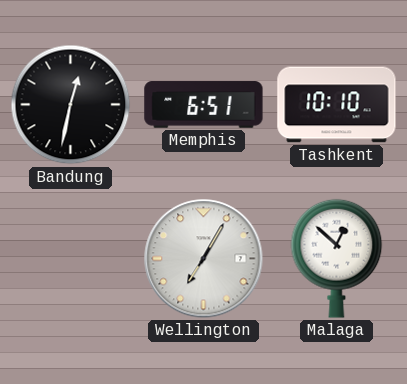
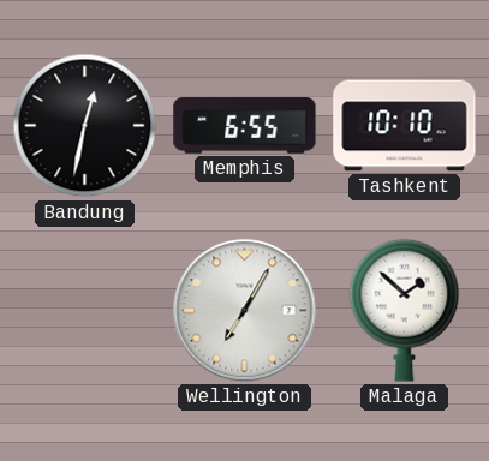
Memphis: 6:51 -> 6:55
Malaga: 12:52 -> 1:52
